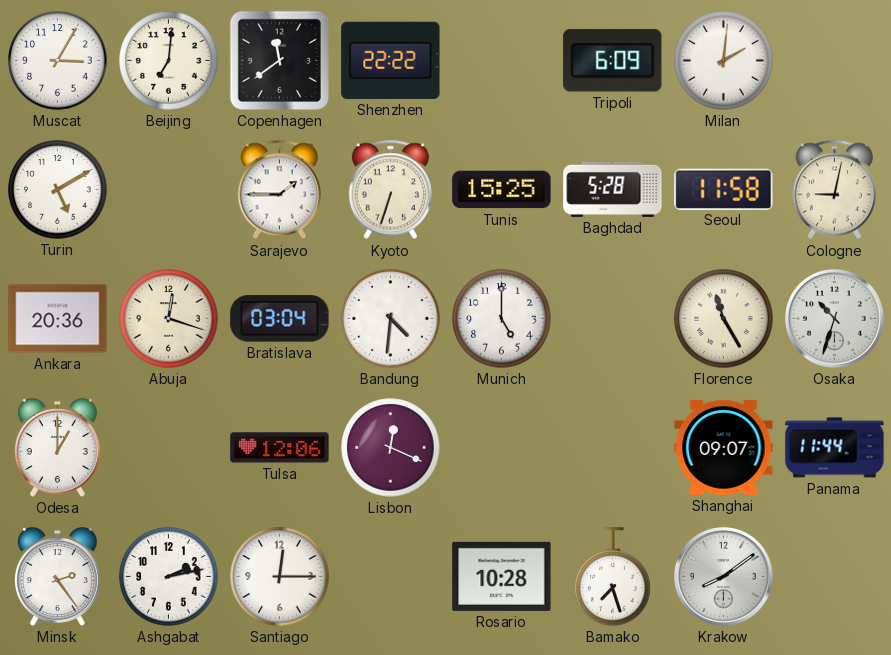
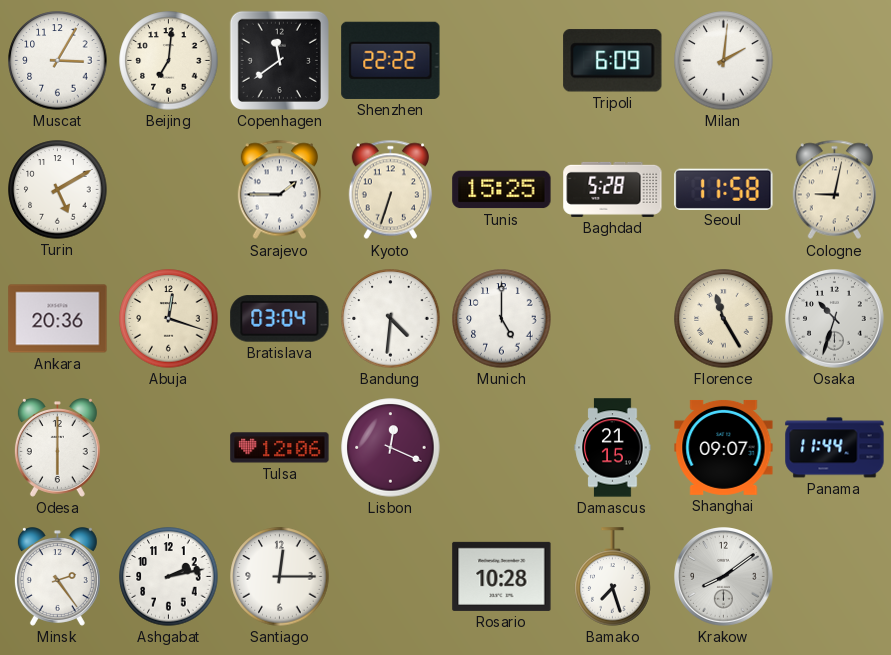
Odesa: 1:00 -> 6:00
Damascus: none -> 21:15
